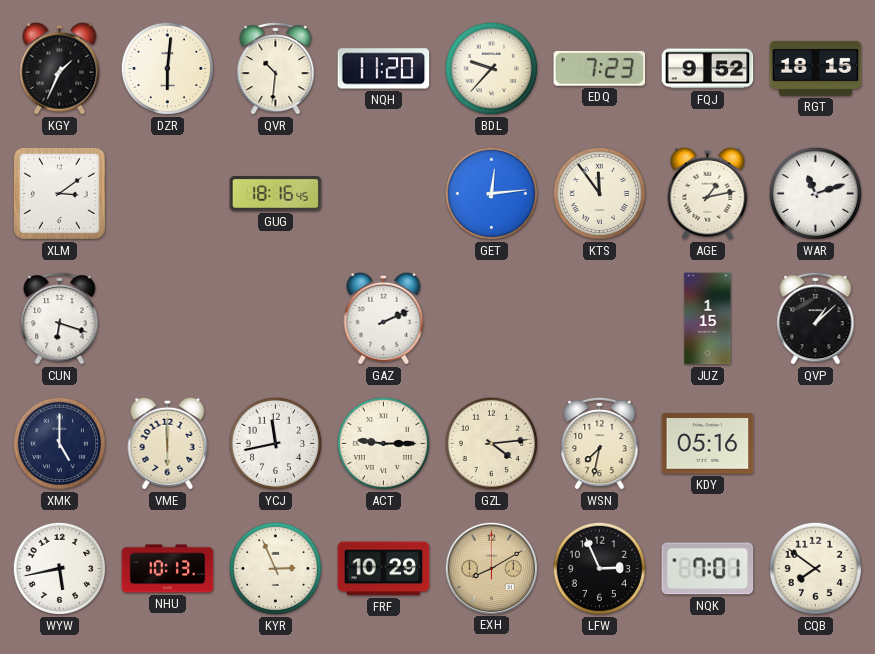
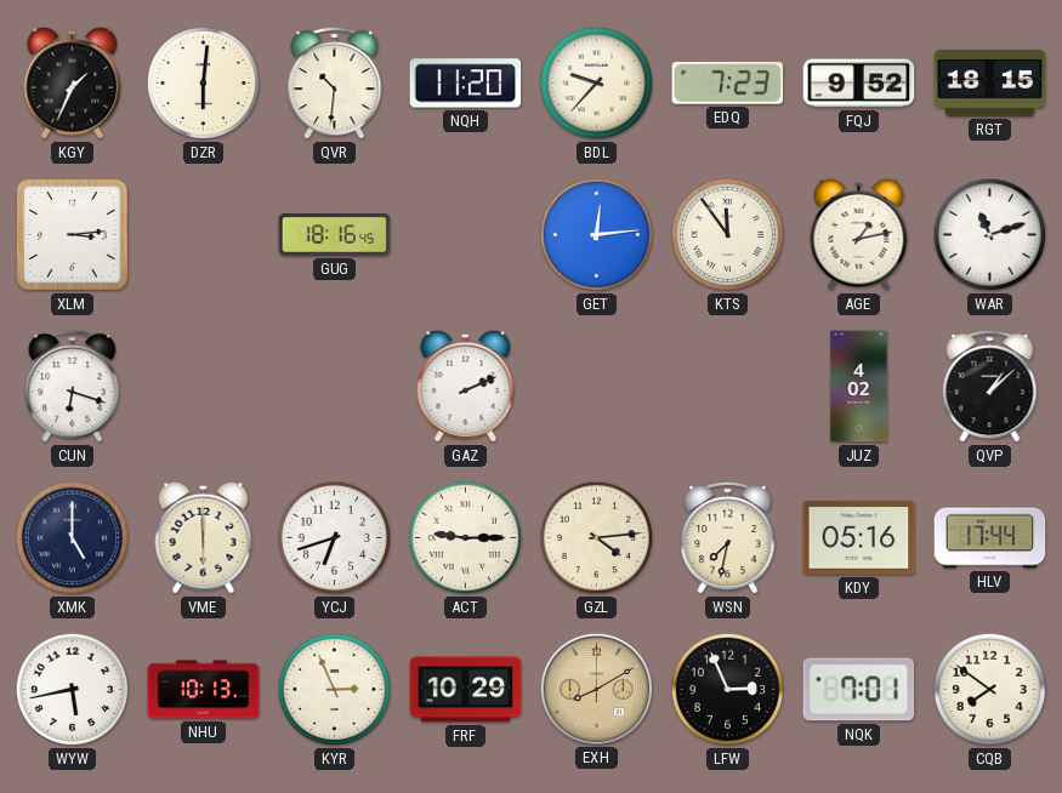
XLM: 3:09 -> 3:14
JUZ: 1:15 -> 4:02
YCJ: 11:43 -> 6:42
HLV: none -> 17:44
